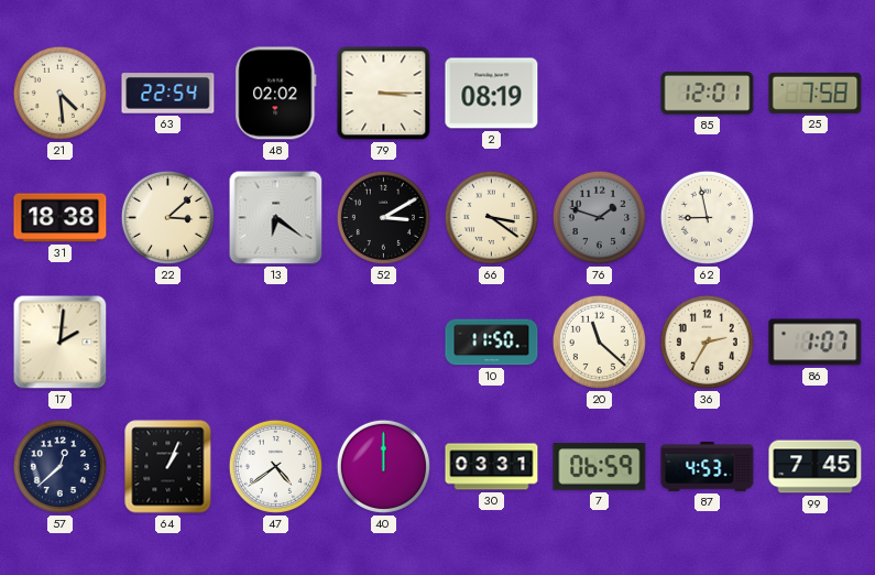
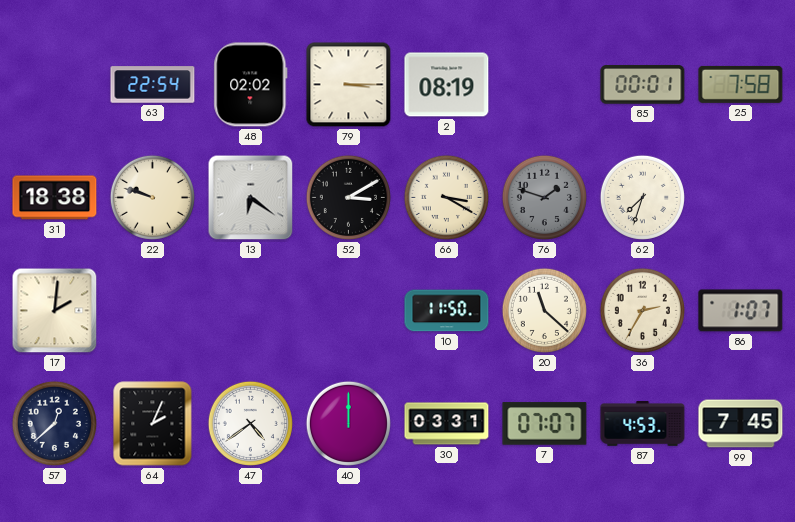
21: 4:29 -> none
85: 12:01 -> 00:01
22: 3:08 -> 9:48
66: 3:21 -> 3:20
62: 8:58 -> 7:33
64: 1:04 -> 2:04
7: 06:59 -> 07:07
